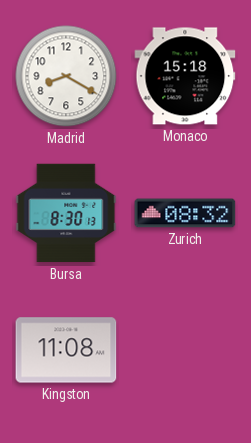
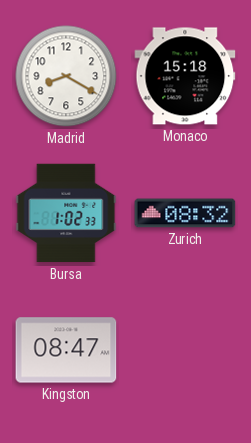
Bursa: 8:30 -> 1:02
Kingston: 11:08 -> 08:47
